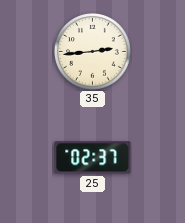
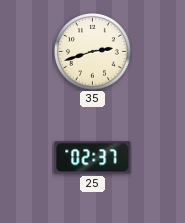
35: 2:44 -> 2:42
